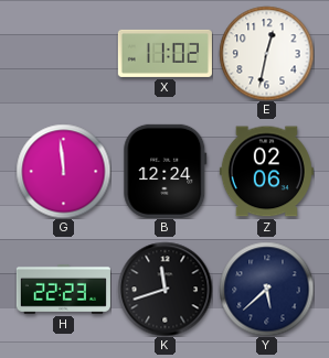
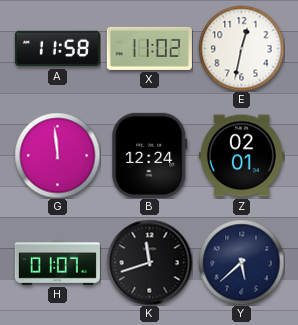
A: none -> 11:58
Z: 02:06 -> 02:01
H: 22:23 -> 01:07
